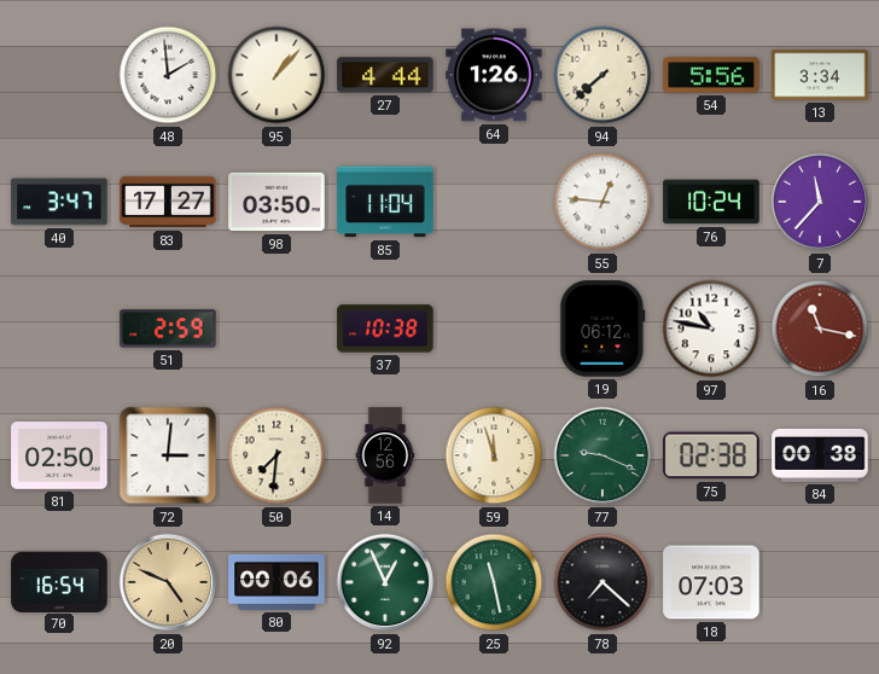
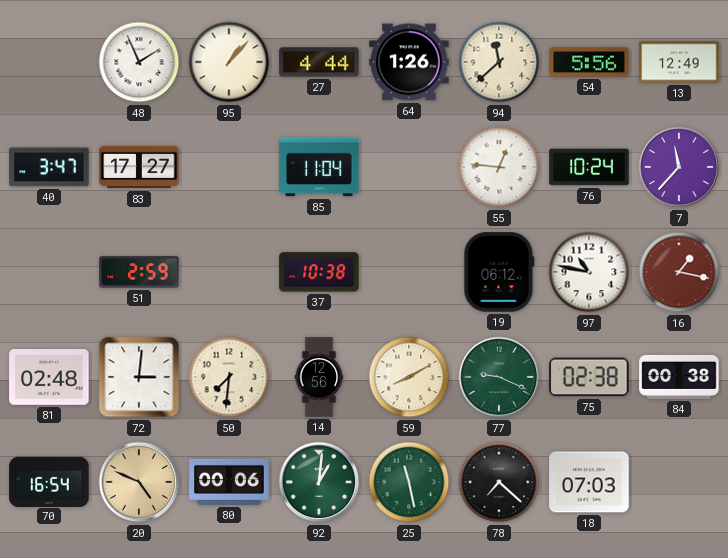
48: 1:59 -> 1:56
94: 7:38 -> 11:38
13: 3:34 -> 12:49
98: 03:50 -> none
16: 11:17 -> 1:17
81: 02:50 -> 02:48
59: 11:57 -> 8:10
92: 12:56 -> 1:01
